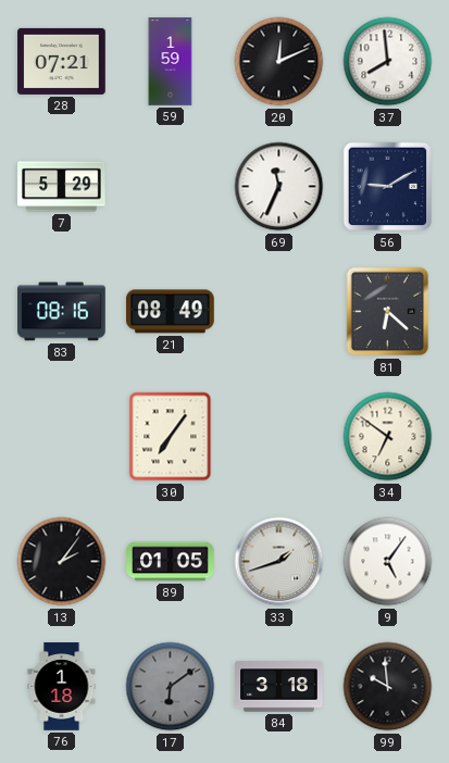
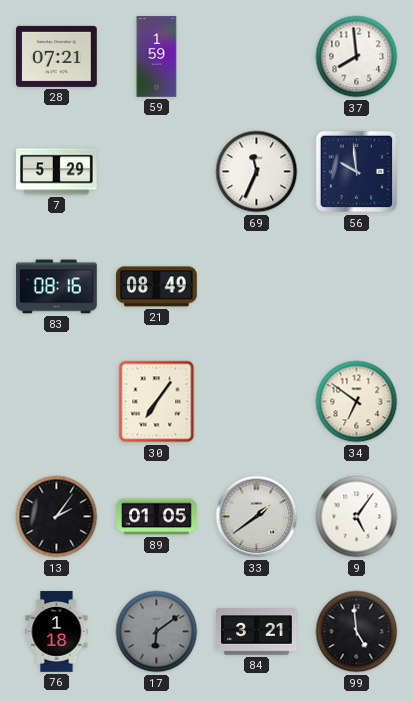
20: 12:11 -> none
56: 9:10 -> 9:59
81: 6:22 -> none
33: 1:42 -> 1:39
84: 3:18 -> 3:21
99: 9:59 -> 4:59
